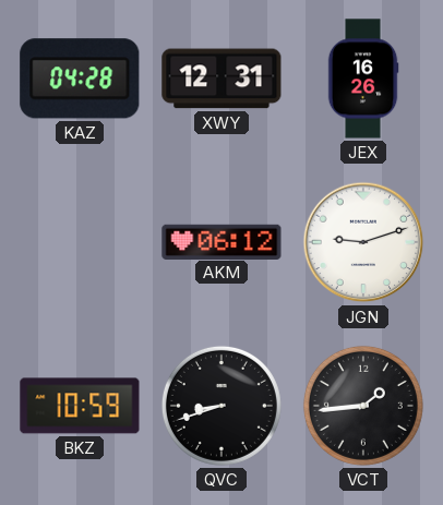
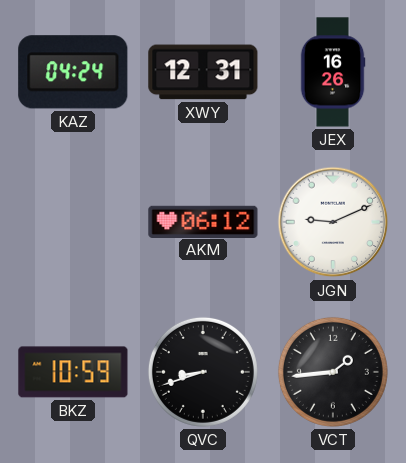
KAZ: 04:28 -> 04:24
JGN: 9:12 -> 9:11
